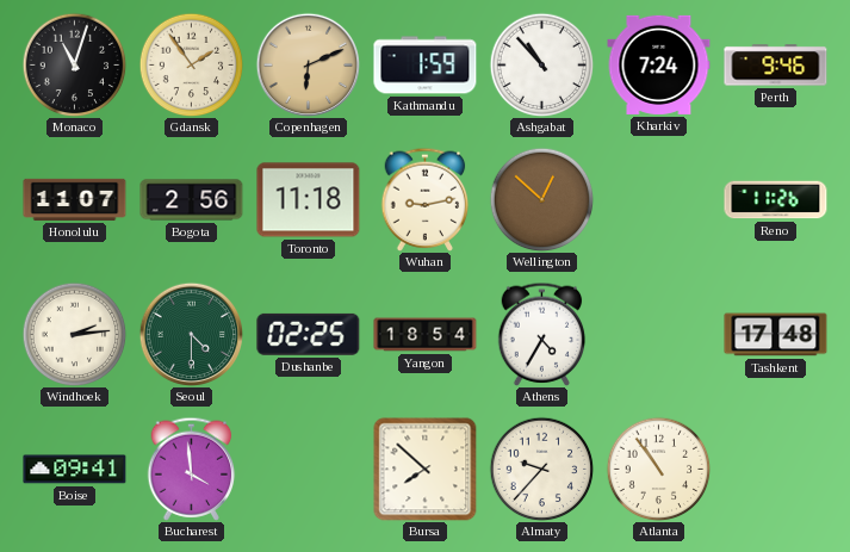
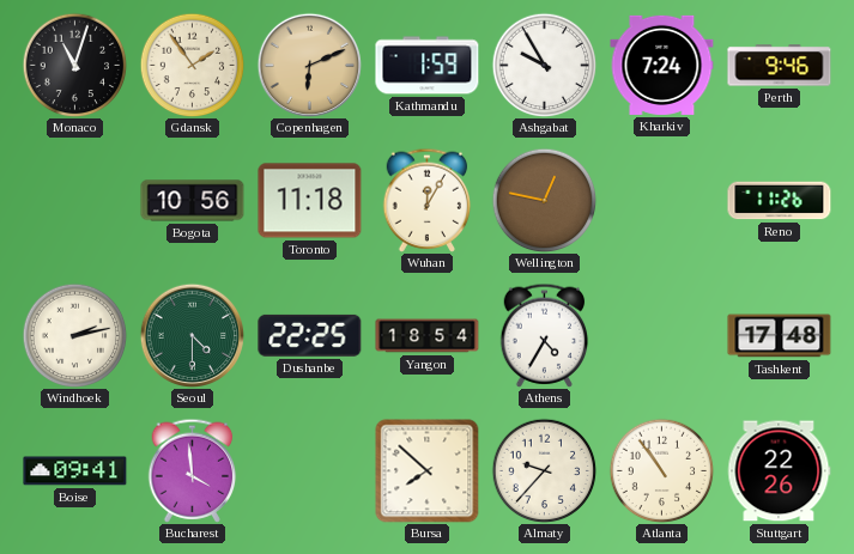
Ashgabat: 10:53 -> 9:55
Honolulu: 11:07 -> none
Bogota: 2:56 -> 10:56
Wuhan: 9:13 -> 12:05
Wellington: 12:52 -> 12:47
Windhoek: 2:14 -> 2:13
Dushanbe: 02:25 -> 22:25
Stuttgart: none -> 22:26
